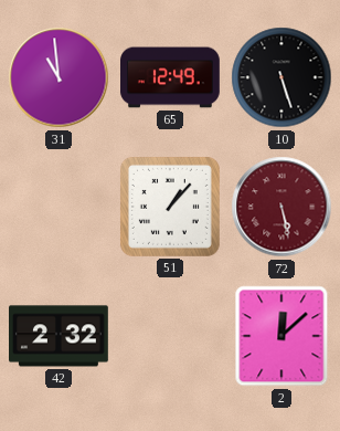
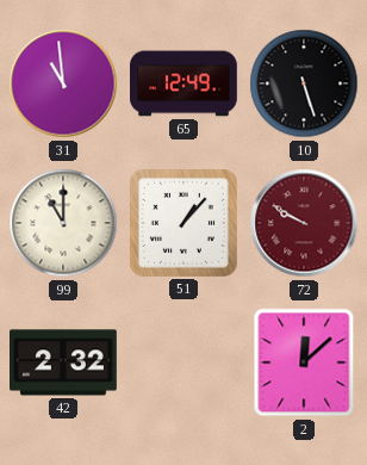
99: none -> 11:00
72: 5:28 -> 9:50
